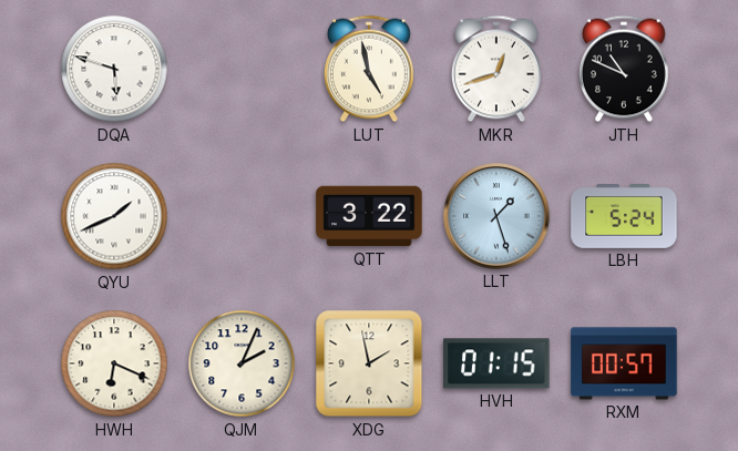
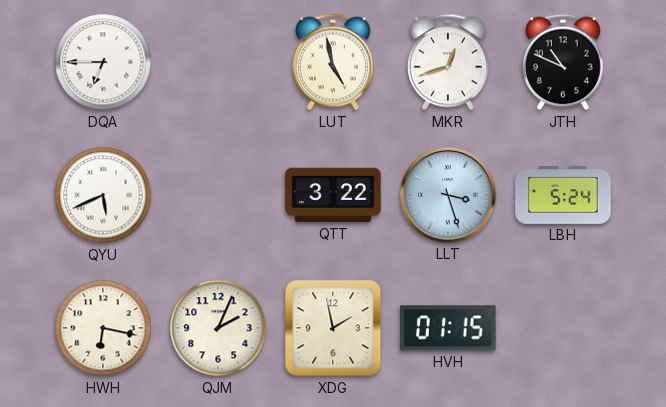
DQA: 5:48 -> 6:45
QYU: 1:41 -> 5:41
LLT: 1:27 -> 3:27
HWH: 6:19 -> 6:17
RXM: 00:57 -> none
